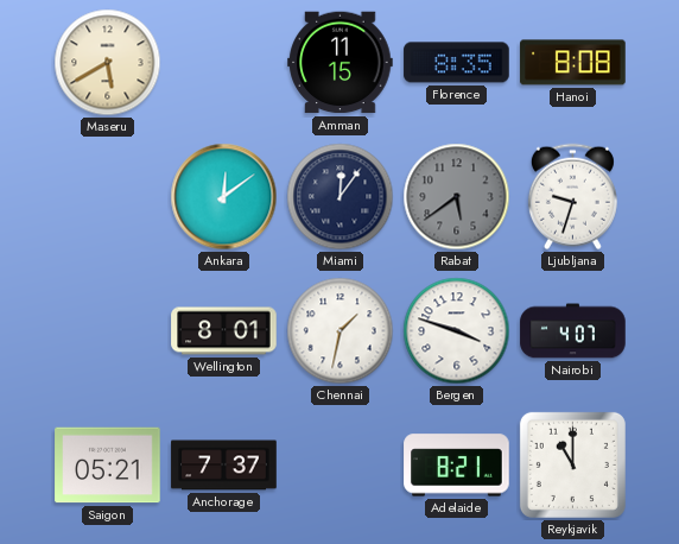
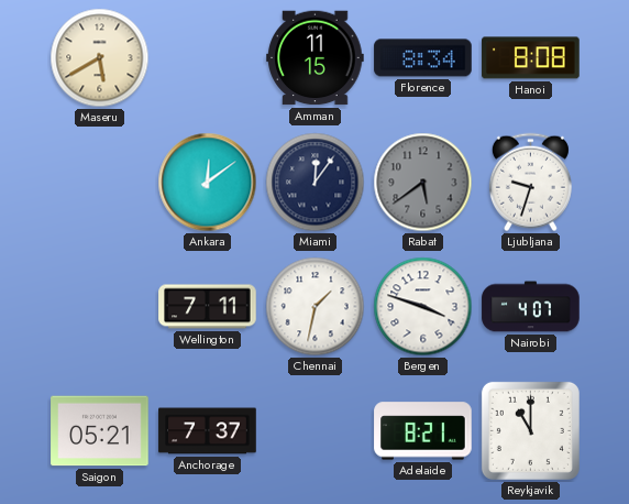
Florence: 8:35 -> 8:34
Wellington: 8:01 -> 7:11
